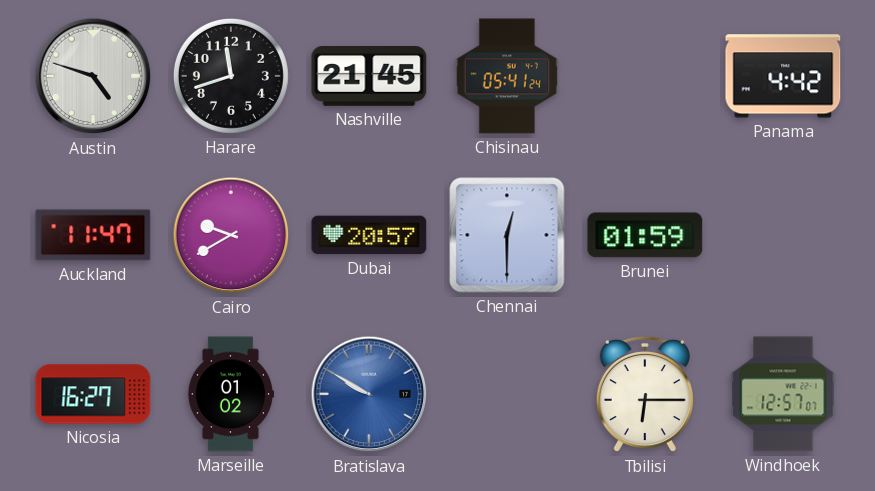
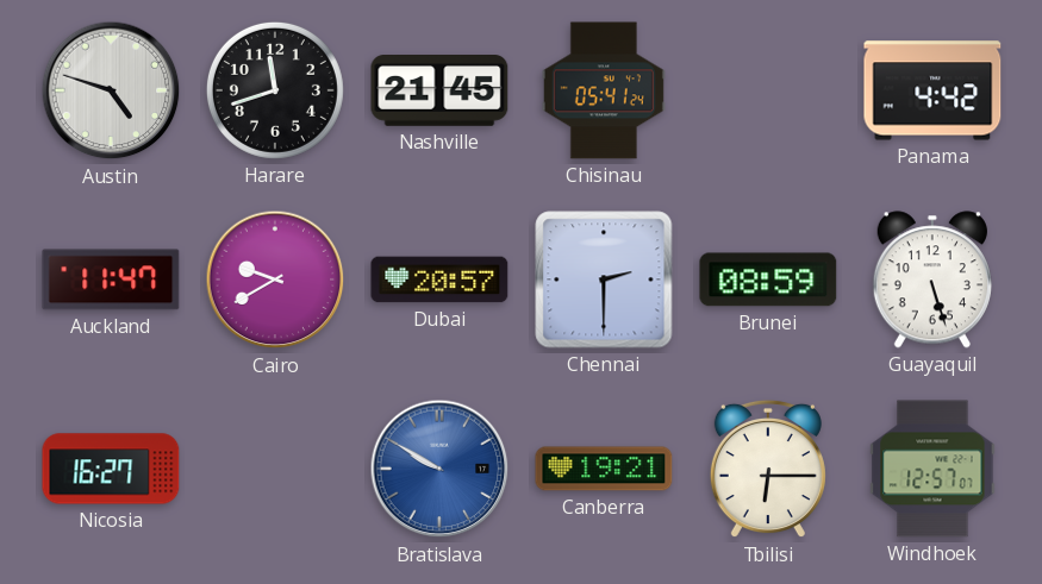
Chennai: 12:30 -> 2:30
Brunei: 01:59 -> 08:59
Guayaquil: none -> 5:27
Marseille: 01:02 -> none
Canberra: none -> 19:21
